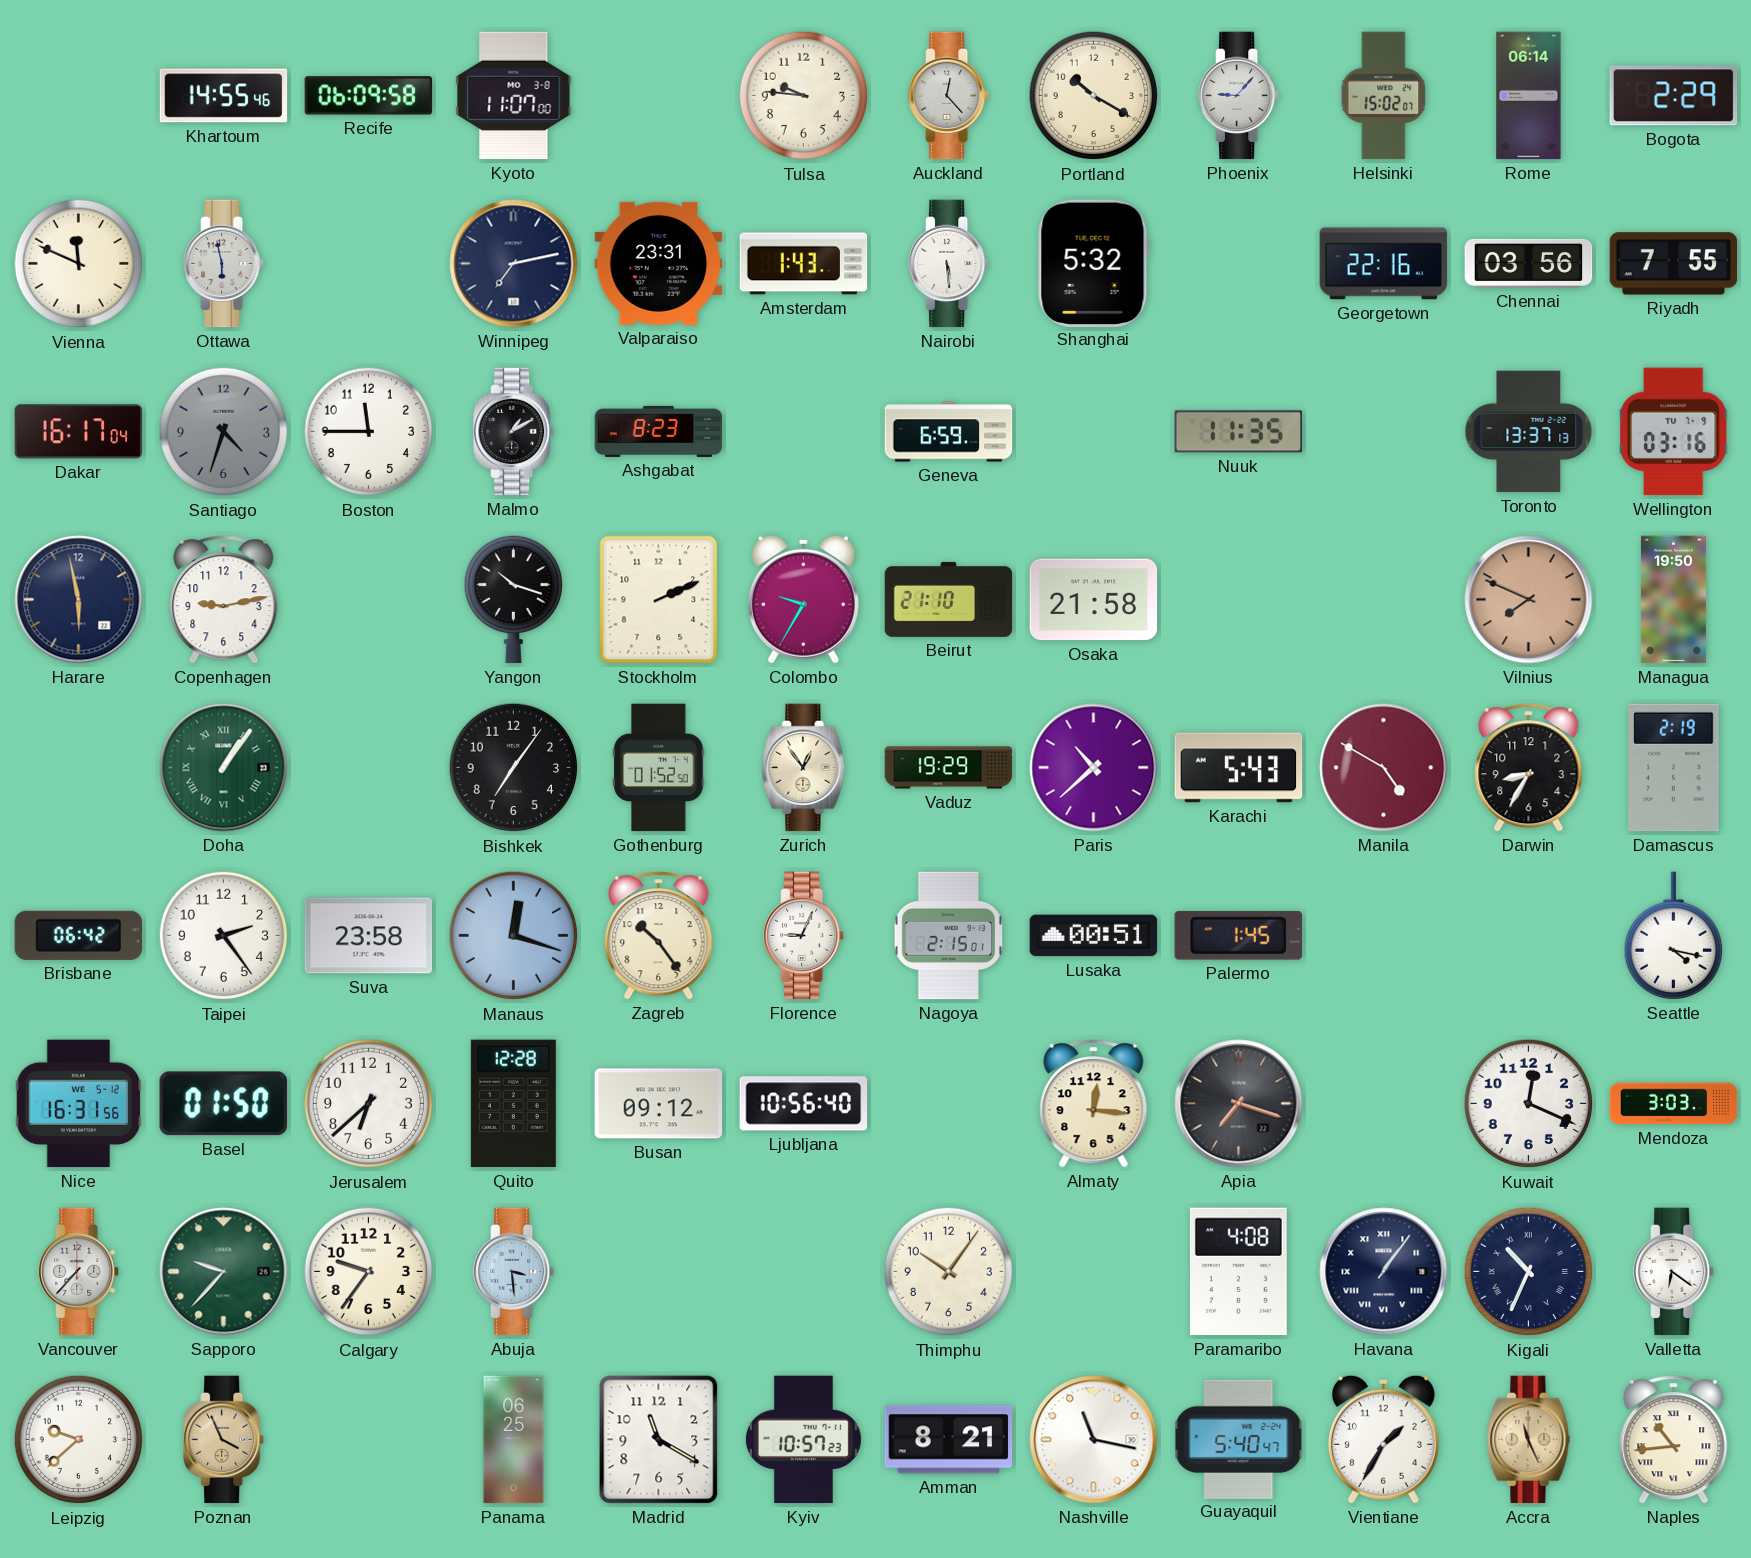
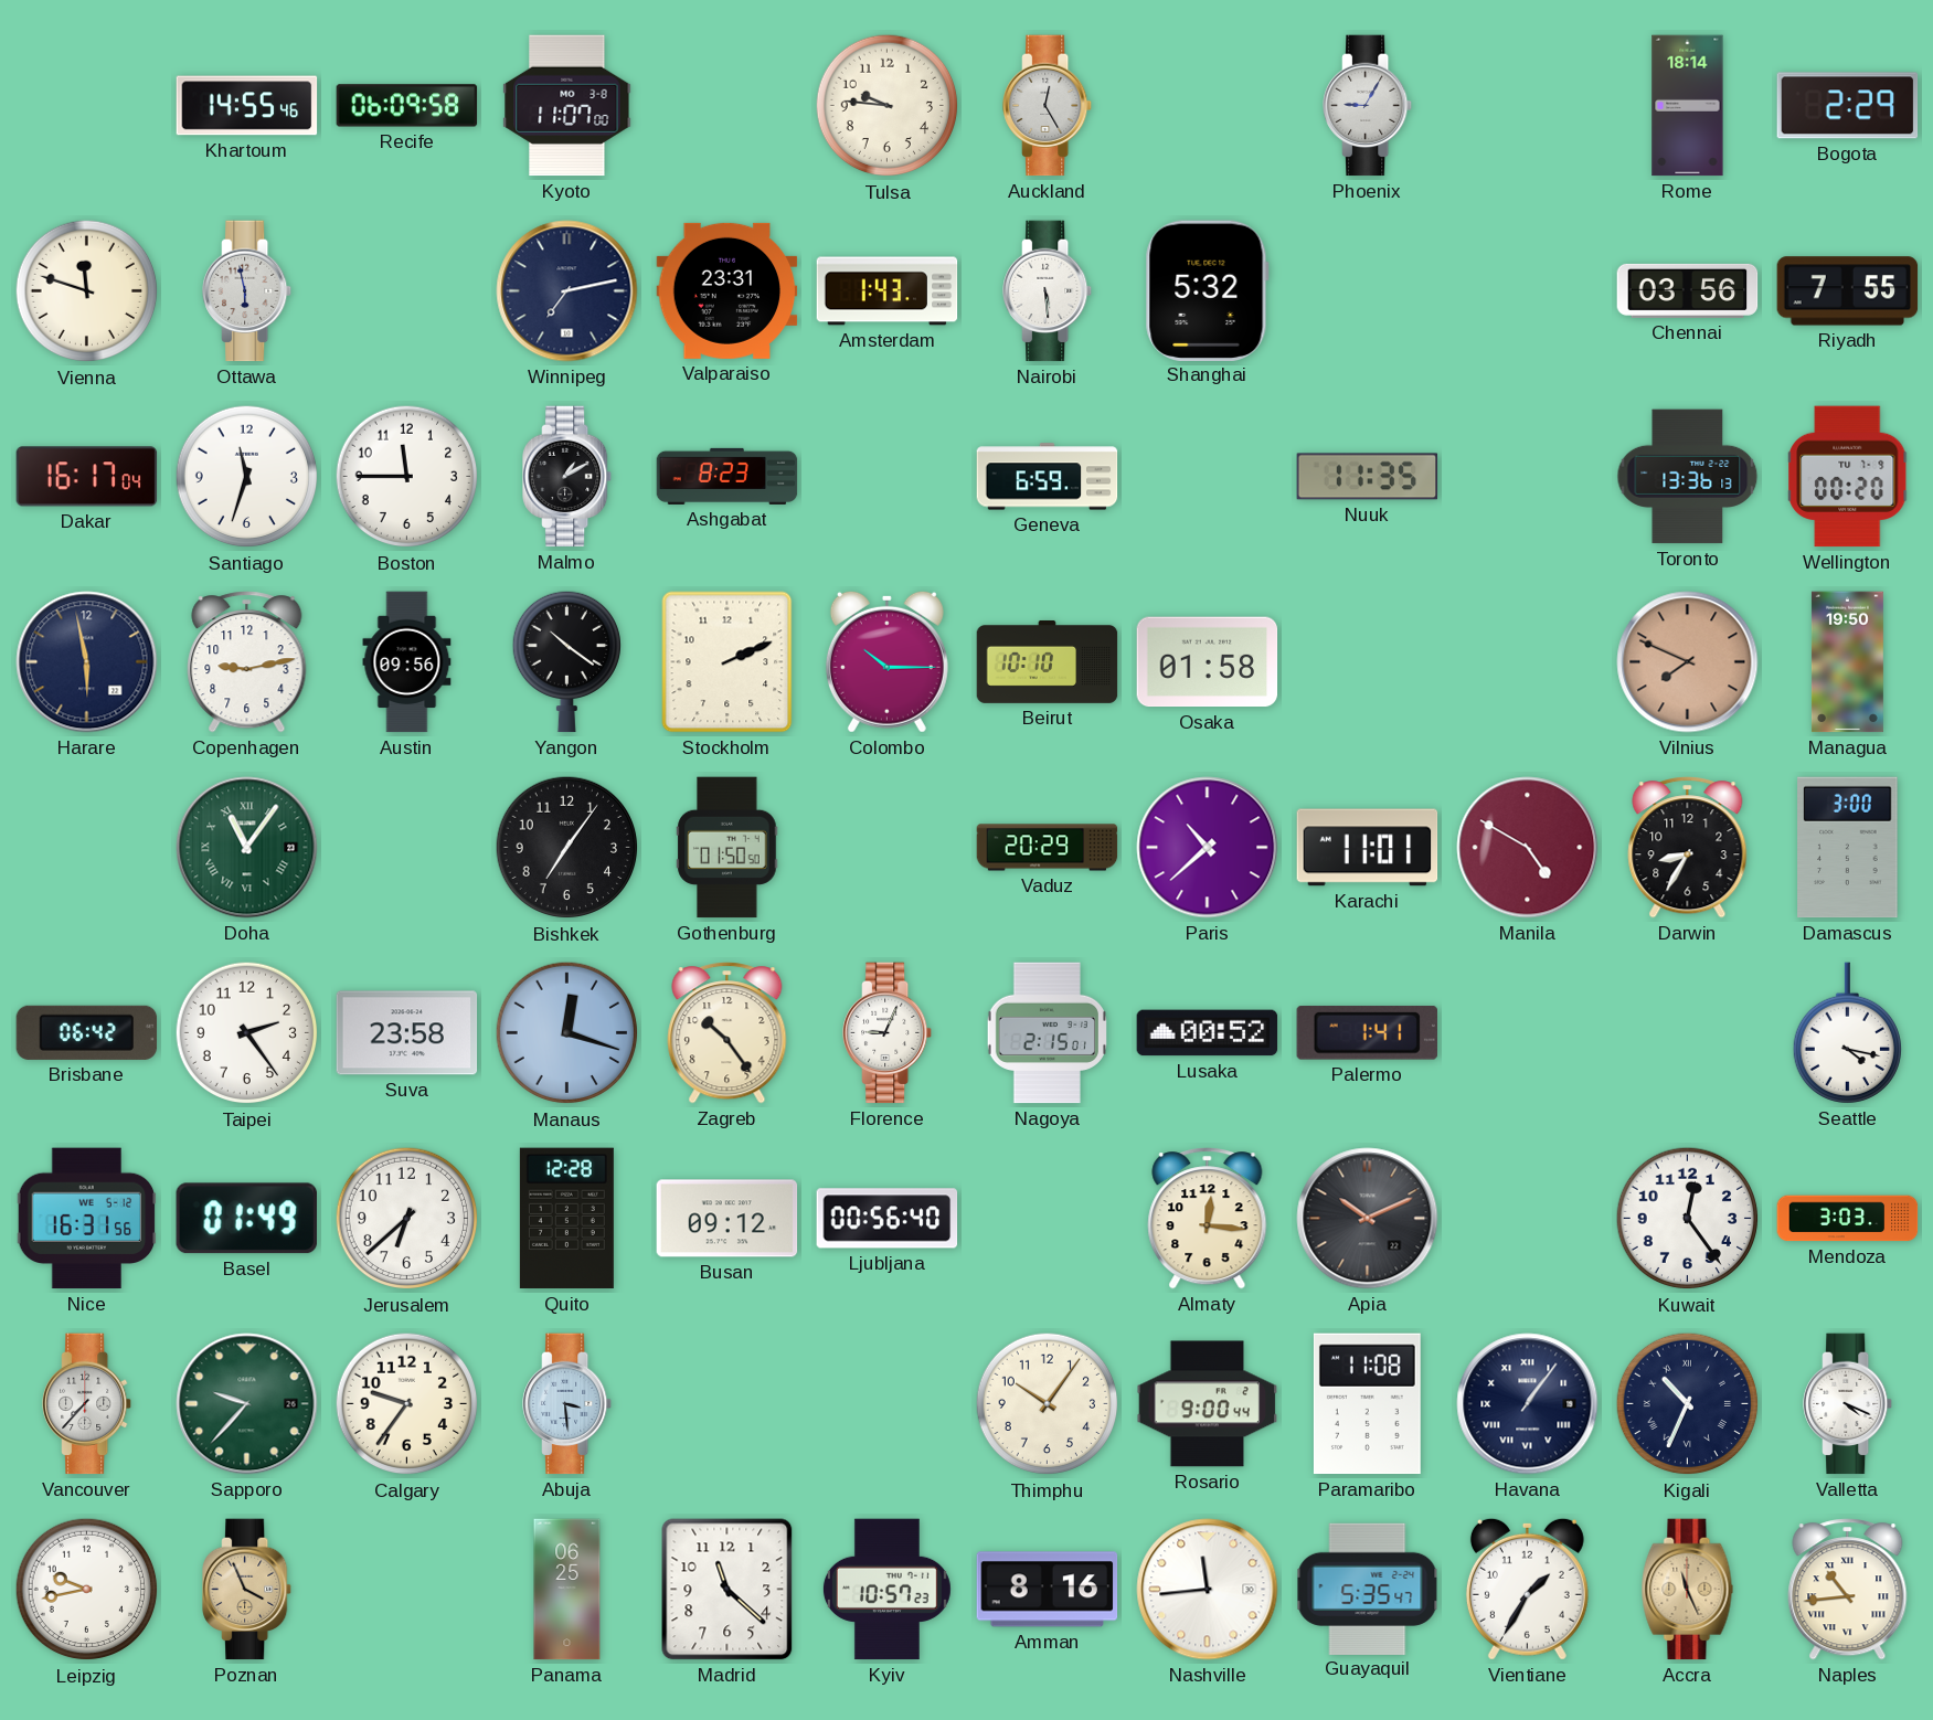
Auckland: 12:23 -> 12:25
Portland: 10:20 -> none
Phoenix: 9:07 -> 9:05
Helsinki: 15:02 -> none
Rome: 06:14 -> 18:14
Vienna: 11:49 -> 11:48
Georgetown: 22:16 -> none
Santiago: 4:33 -> 11:33
Santiago dial: grey -> white
Toronto: 13:37 -> 13:36
Wellington: 03:16 -> 00:20
Austin: none -> 09:56
Yangon: 10:18 -> 10:21
Colombo: 9:35 -> 10:15
Beirut: 21:10 -> 10:10
Osaka: 21:58 -> 01:58
Doha: 1:06 -> 11:06
Gothenburg: 01:52 -> 01:50
Zurich: 12:54 -> none
Vaduz: 19:29 -> 20:29
Karachi: 5:43 -> 11:01
Damascus: 2:19 -> 3:00
Lusaka: 00:51 -> 00:52
Palermo: 1:45 -> 1:41
Basel: 01:50 -> 01:49
Ljubljana: 10:56 -> 00:56
Apia: 7:18 -> 10:11
Kuwait: 12:19 -> 12:24
Rosario: none -> 9:00
Paramaribo: 4:08 -> 11:08
Valletta: 6:21 -> 4:19
Leipzig: 9:38 -> 9:43
Madrid: 11:20 -> 11:22
Amman: 8:21 -> 8:16
Nashville: 11:17 -> 11:44
Guayaquil: 5:40 -> 5:35
